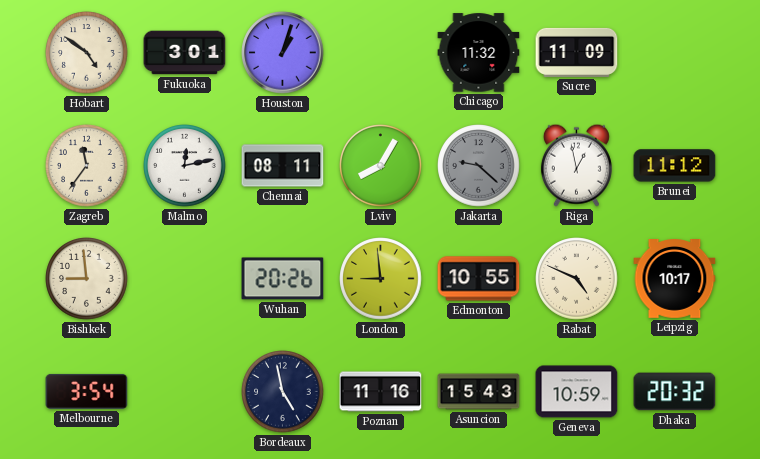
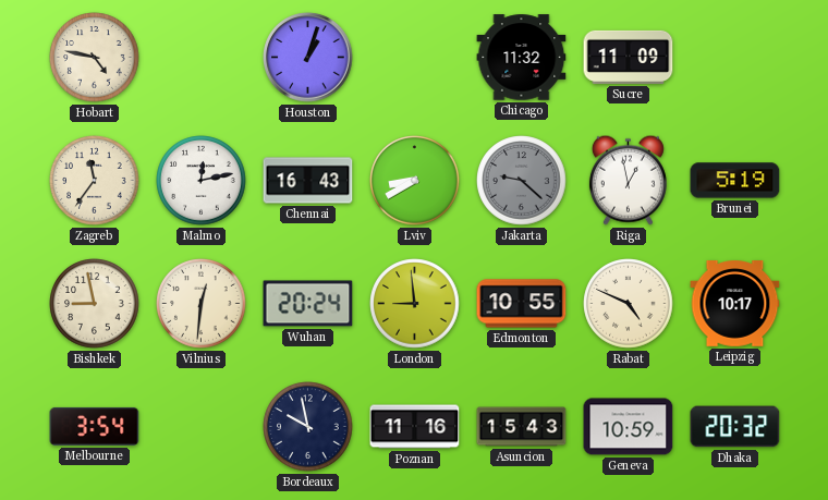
Hobart: 4:51 -> 4:47
Fukuoka: 3:01 -> none
Chennai: 08:11 -> 16:43
Lviv: 8:05 -> 8:40
Brunei: 11:12 -> 5:19
Bishkek: 8:59 -> 8:58
Vilnius: none -> 12:31
Wuhan: 20:26 -> 20:24
Bordeaux: 4:58 -> 9:58
